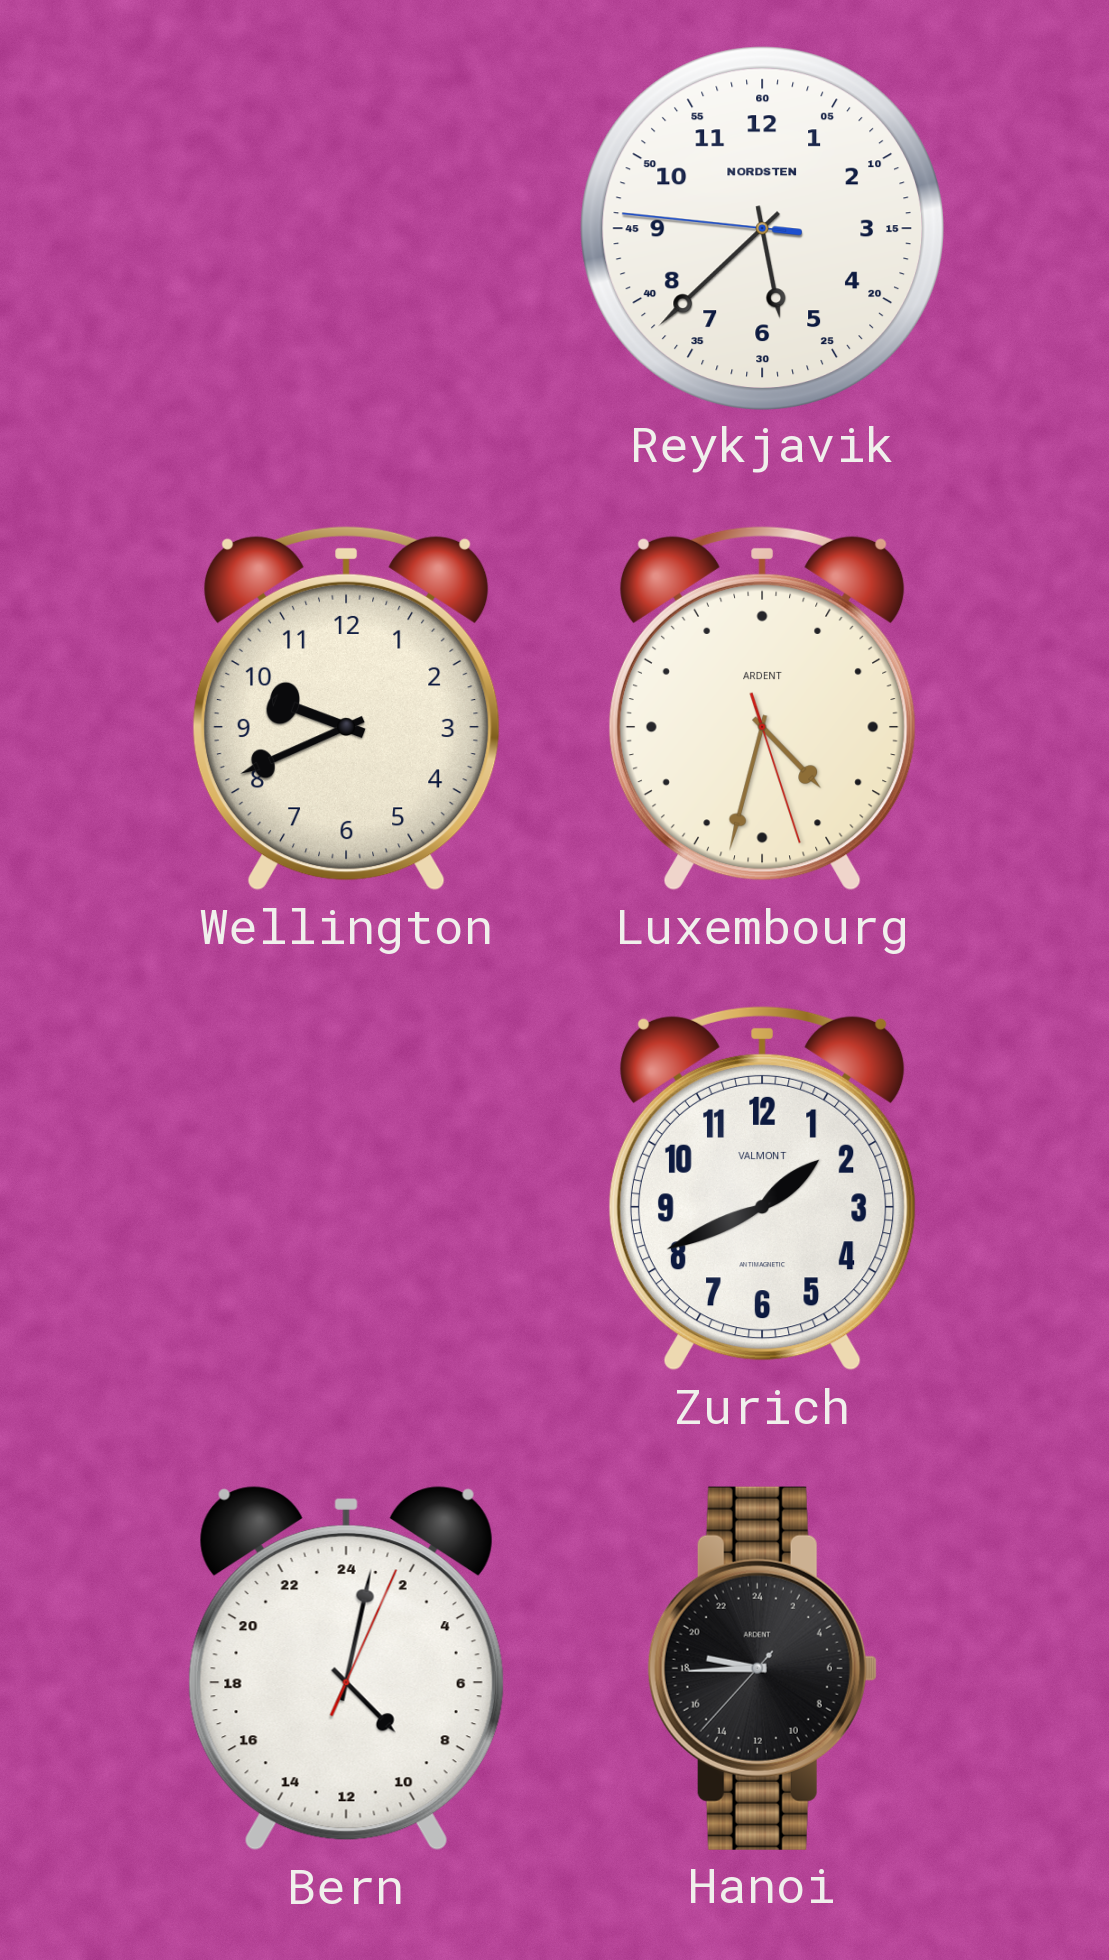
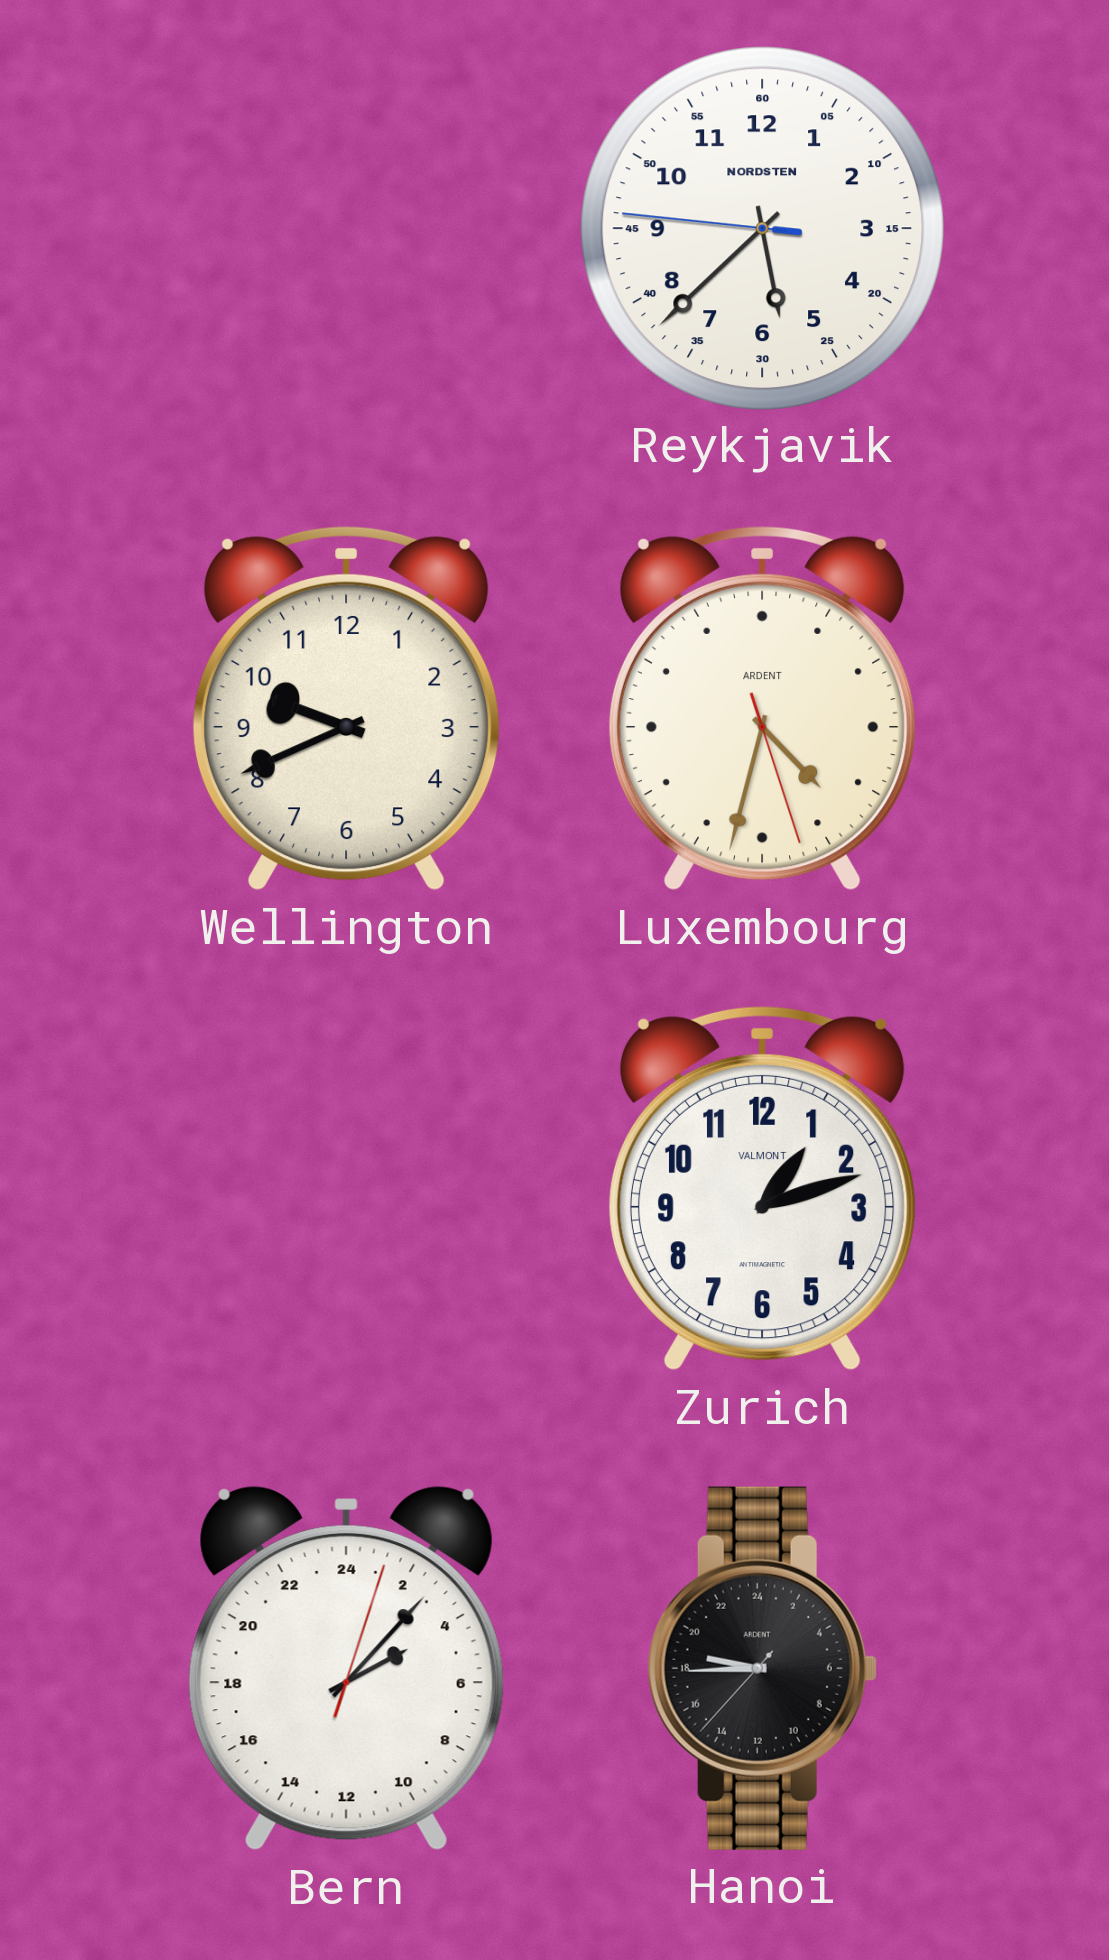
Zurich: 1:41 -> 1:12
Bern: 9:02 -> 4:07
